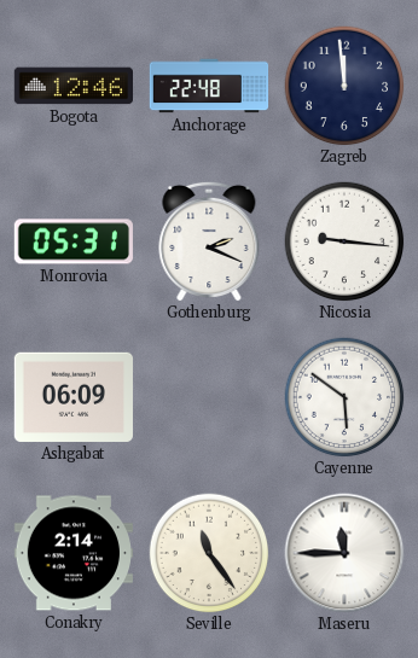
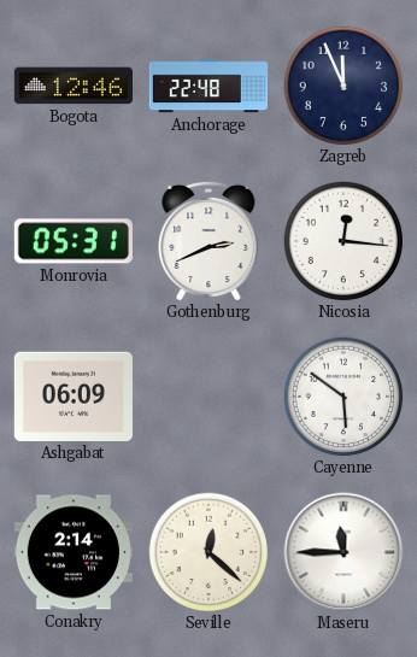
Zagreb: 11:59 -> 11:56
Gothenburg: 2:19 -> 2:41
Nicosia: 9:16 -> 12:16
Seville: 11:24 -> 12:22
